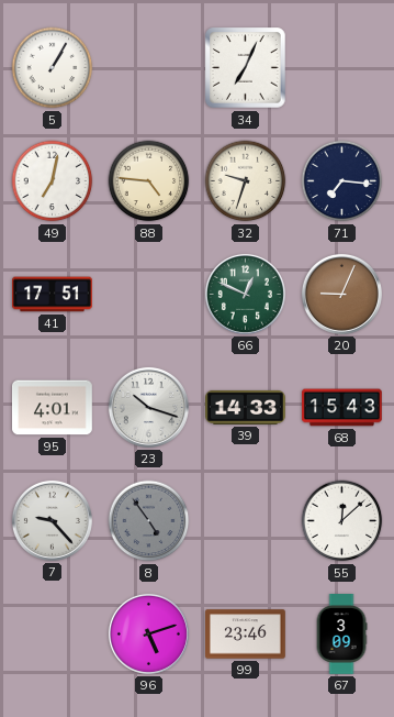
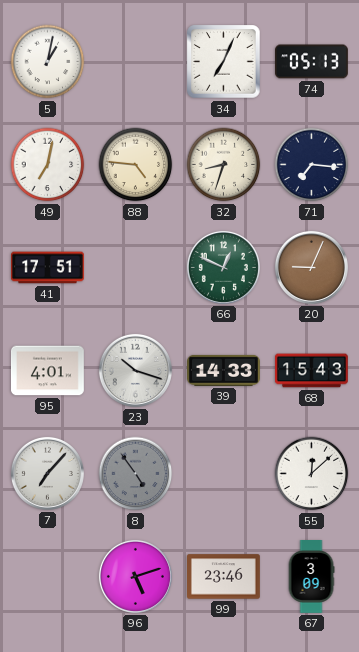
5: 1:05 -> 1:02
74: none -> 05:13
32: 9:33 -> 8:33
7: 9:23 -> 7:07
